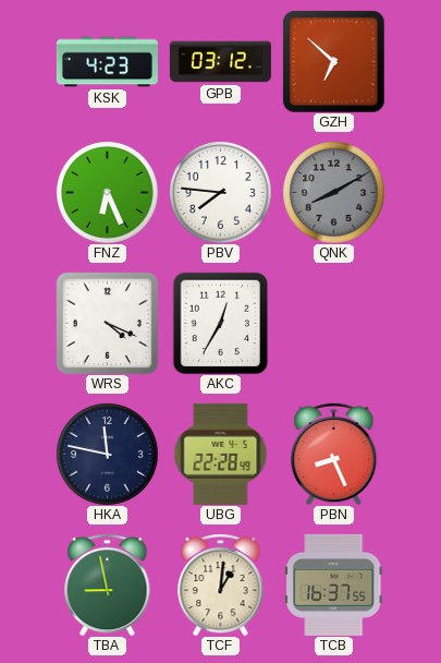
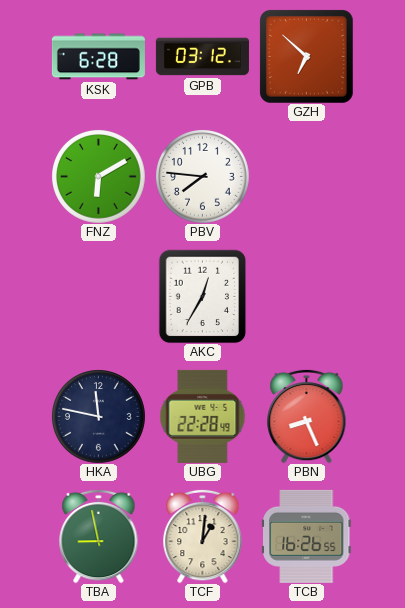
KSK: 4:23 -> 6:28
FNZ: 6:26 -> 6:10
QNK: 8:10 -> none
WRS: 4:19 -> none
TCB: 16:37 -> 16:26
